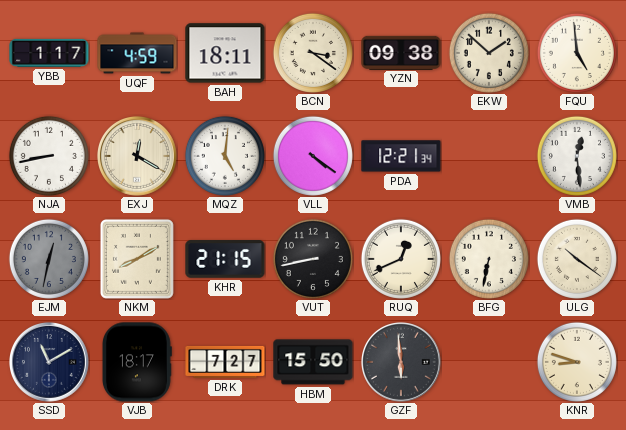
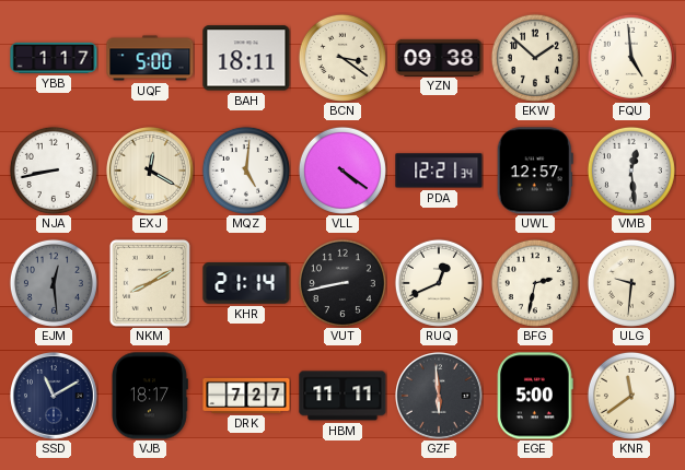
UQF: 4:59 -> 5:00
UWL: none -> 12:57
EJM: 12:32 -> 12:29
KHR: 21:15 -> 21:14
BFG: 6:32 -> 2:32
ULG: 10:21 -> 9:31
HBM: 15:50 -> 11:11
EGE: none -> 5:00
KNR: 8:48 -> 11:39
